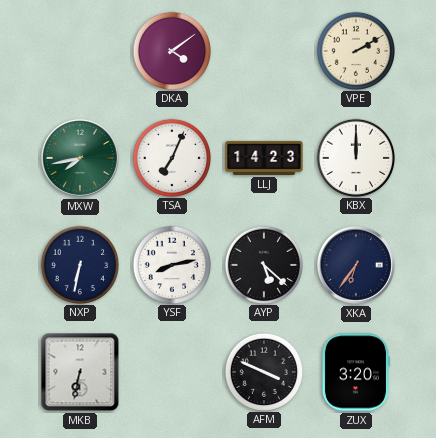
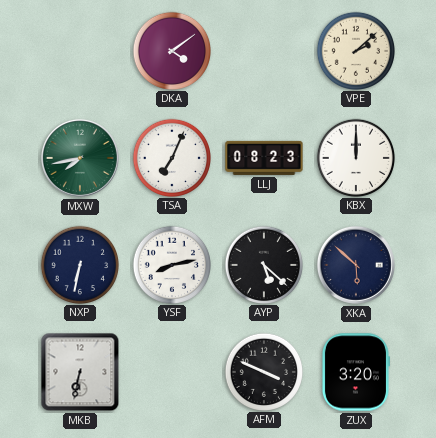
VPE: 2:10 -> 2:08
LLJ: 14:23 -> 08:23
XKA: 6:36 -> 5:52
